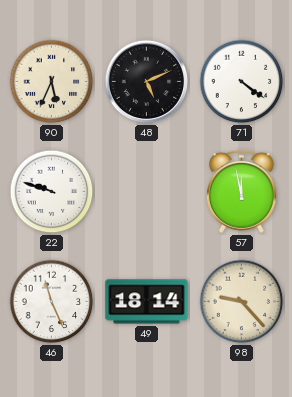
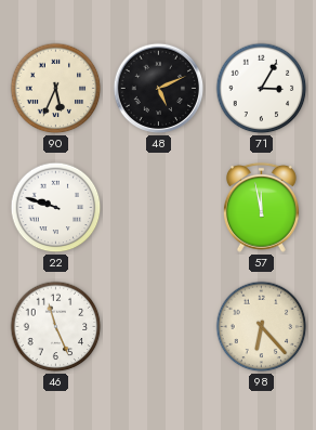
71: 4:21 -> 3:05
49: 18:14 -> none
98: 9:23 -> 6:23
